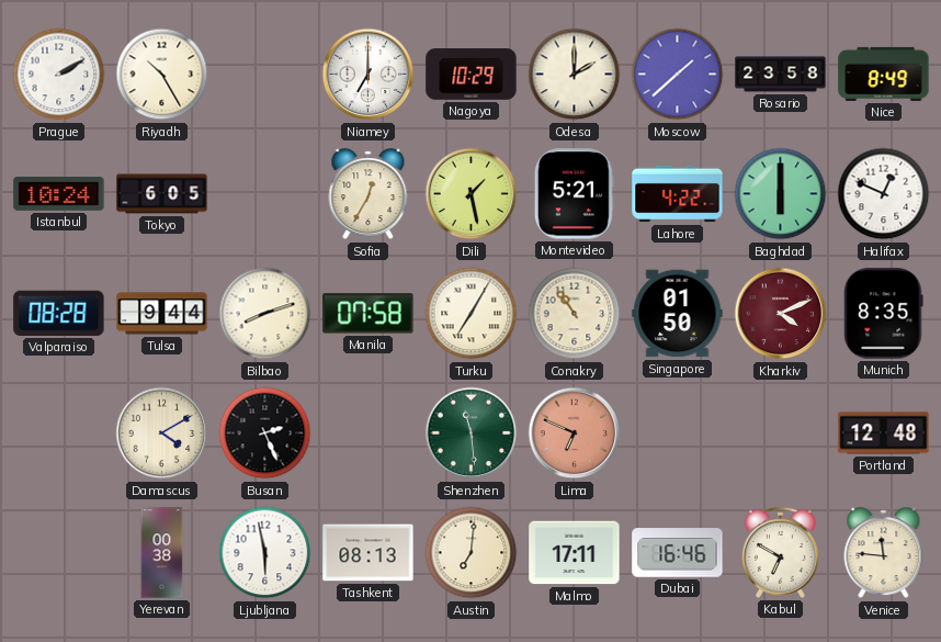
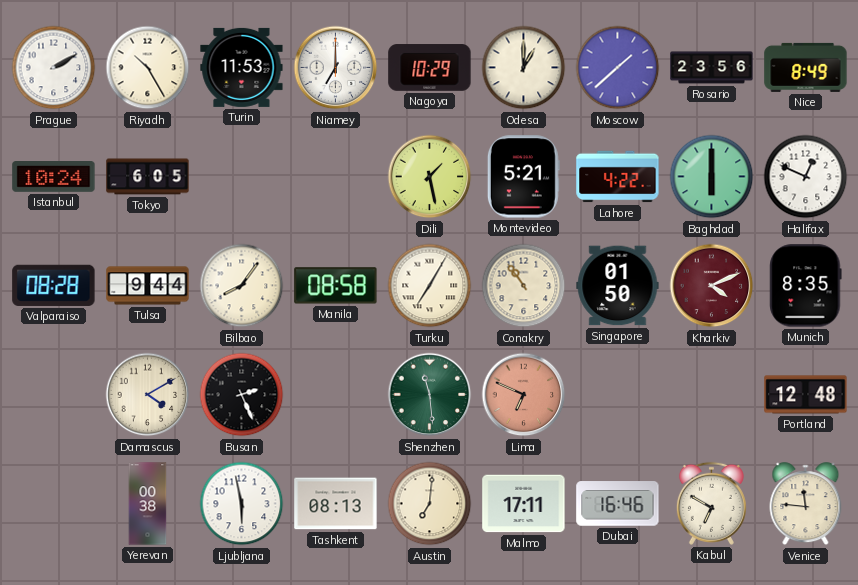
Turin: none -> 11:53
Odesa: 2:00 -> 1:00
Rosario: 23:58 -> 23:56
Sofia: 12:35 -> none
Bilbao: 8:12 -> 8:06
Manila: 07:58 -> 08:58
